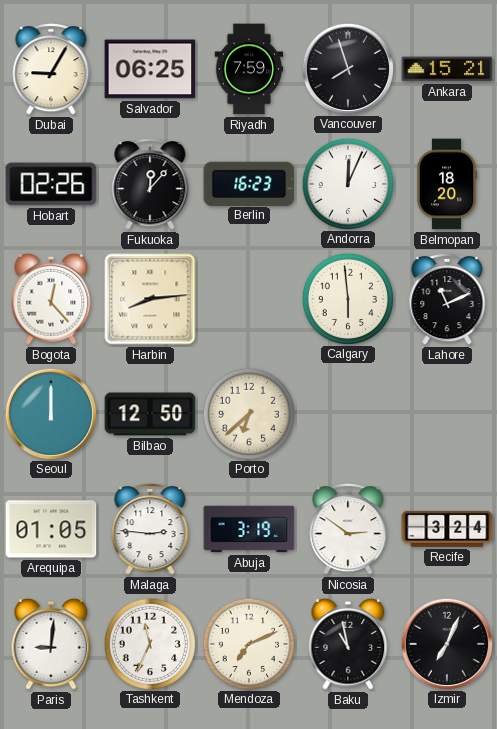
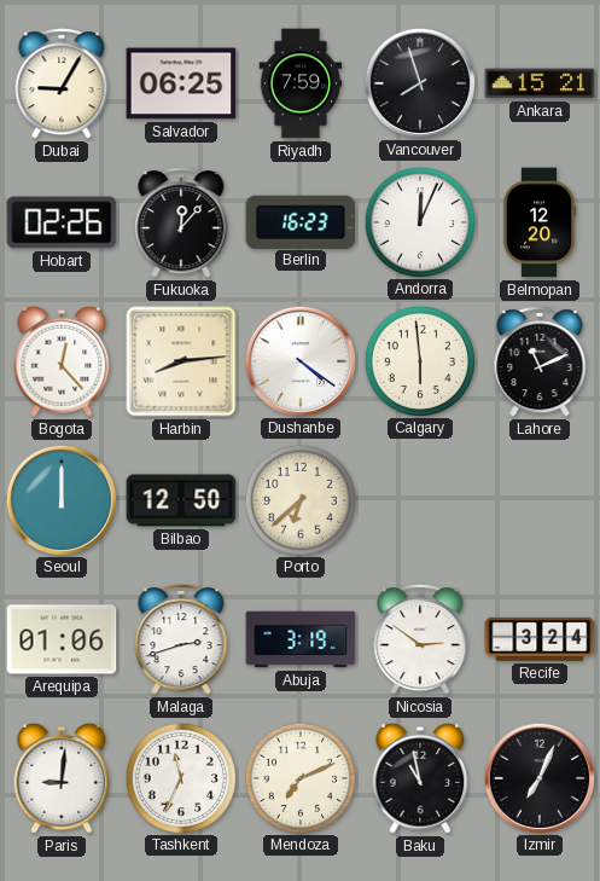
Belmopan: 18:20 -> 12:20
Dushanbe: none -> 4:21
Arequipa: 01:05 -> 01:06
Malaga: 2:46 -> 2:42
